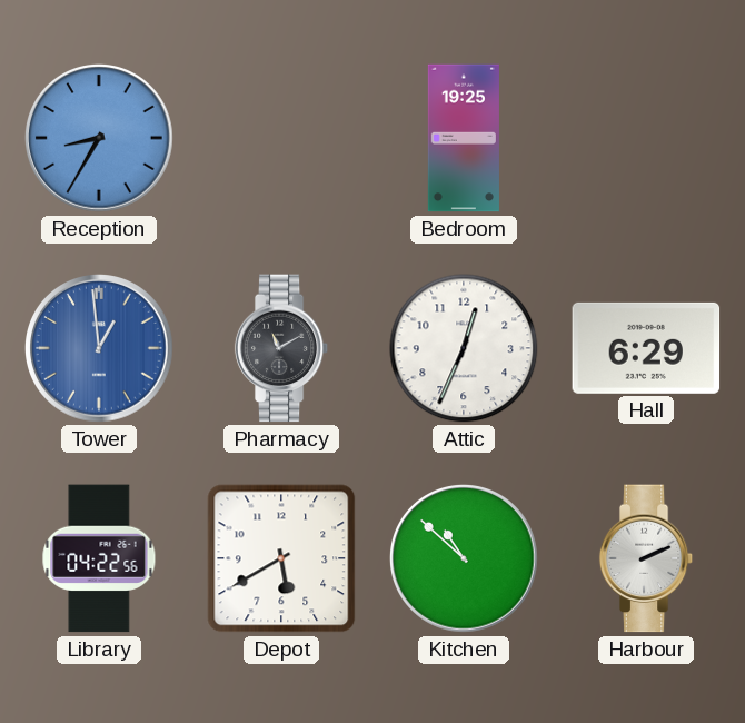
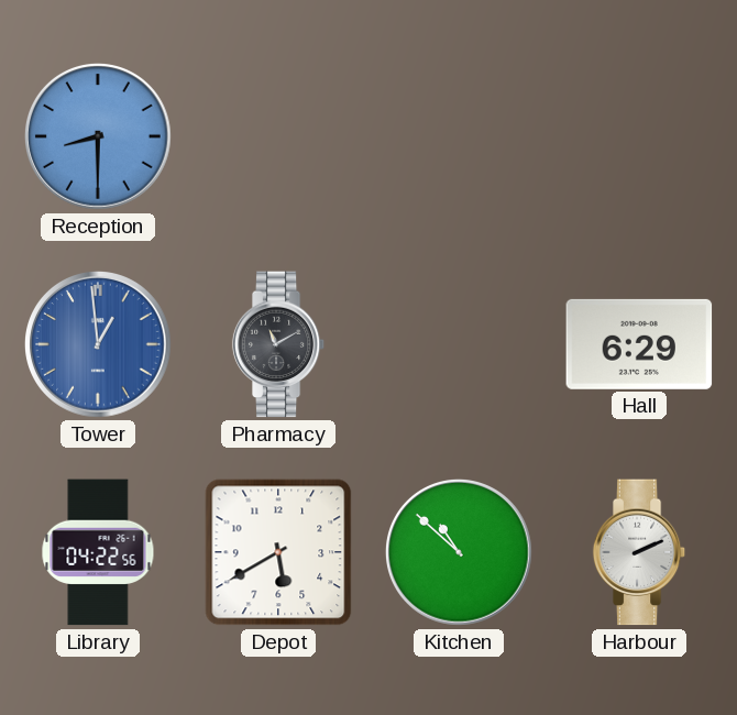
Reception: 8:35 -> 8:30
Bedroom: 19:25 -> none
Attic: 12:34 -> none
